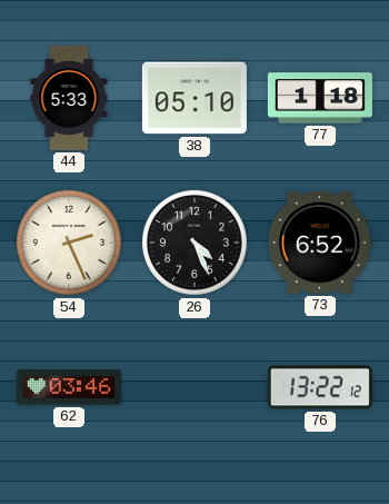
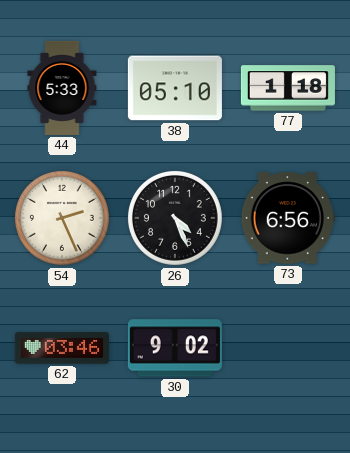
73: 6:52 -> 6:56
30: none -> 9:02
76: 13:22 -> none
